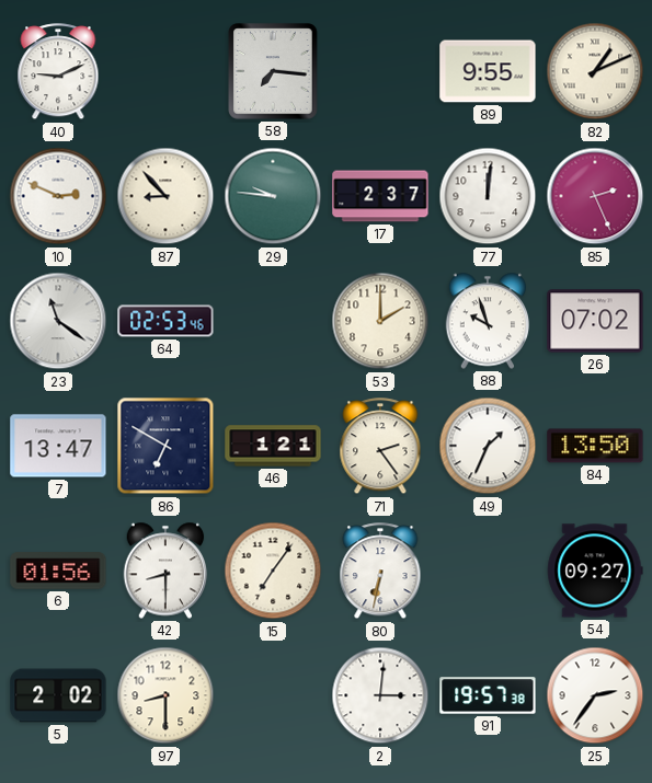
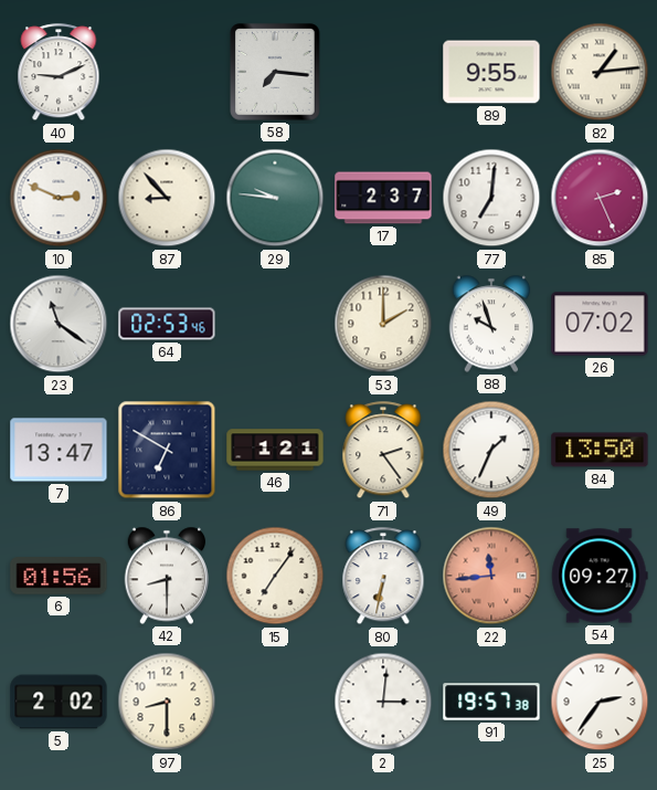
82: 1:11 -> 1:14
77: 12:01 -> 7:01
22: none -> 11:44
